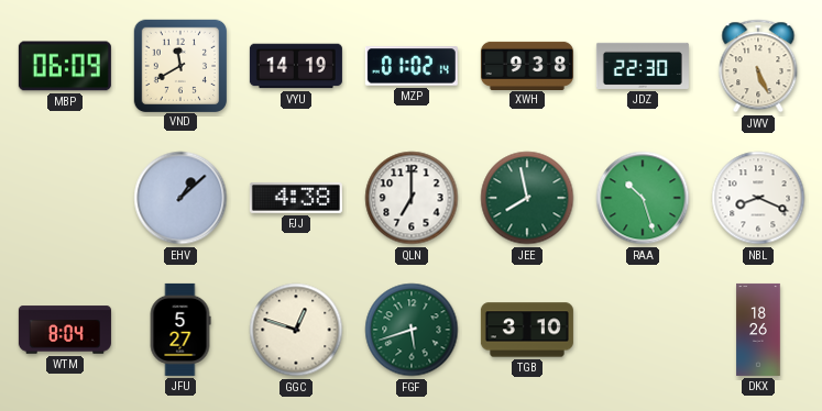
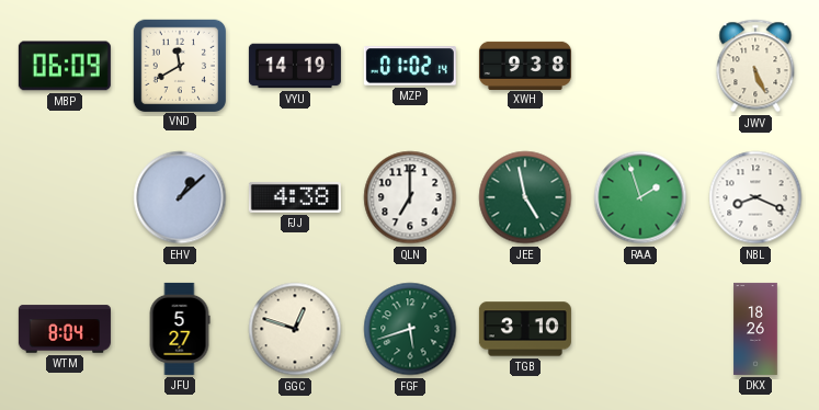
JDZ: 22:30 -> none
JEE: 7:58 -> 4:58
RAA: 10:27 -> 1:57
